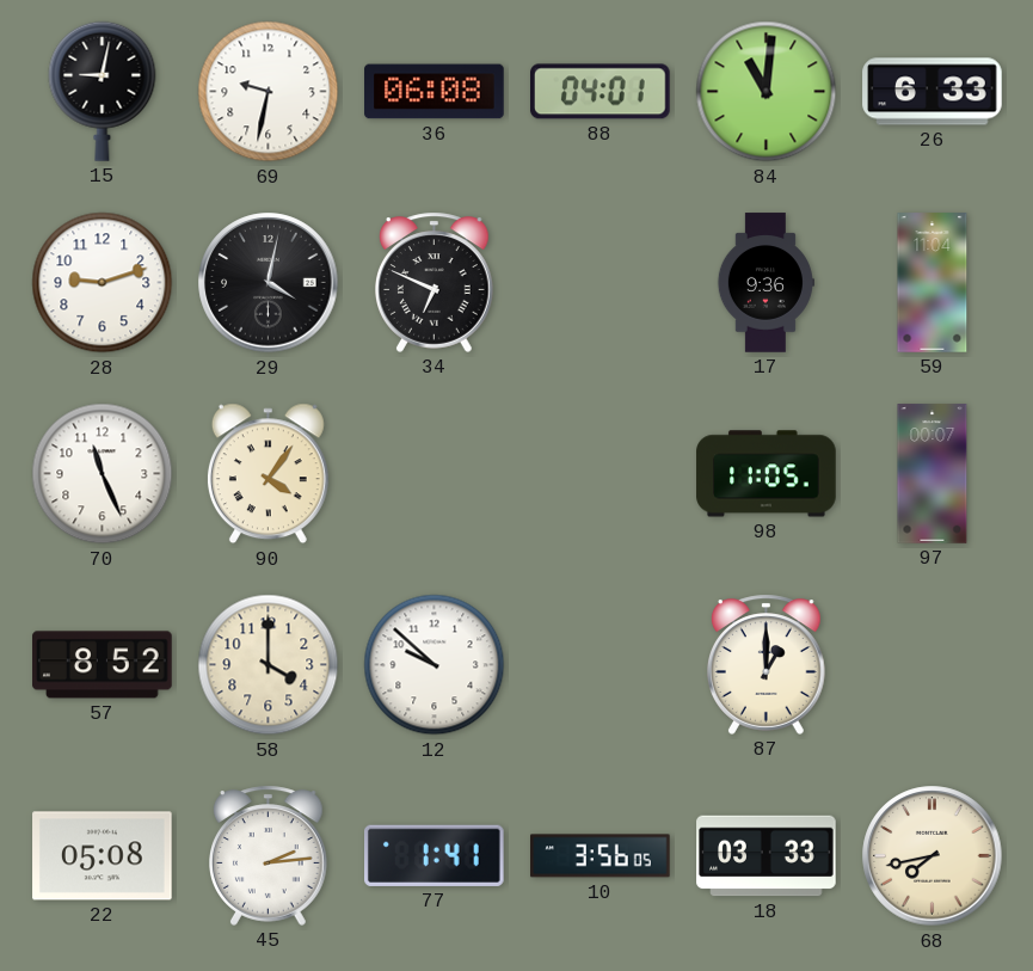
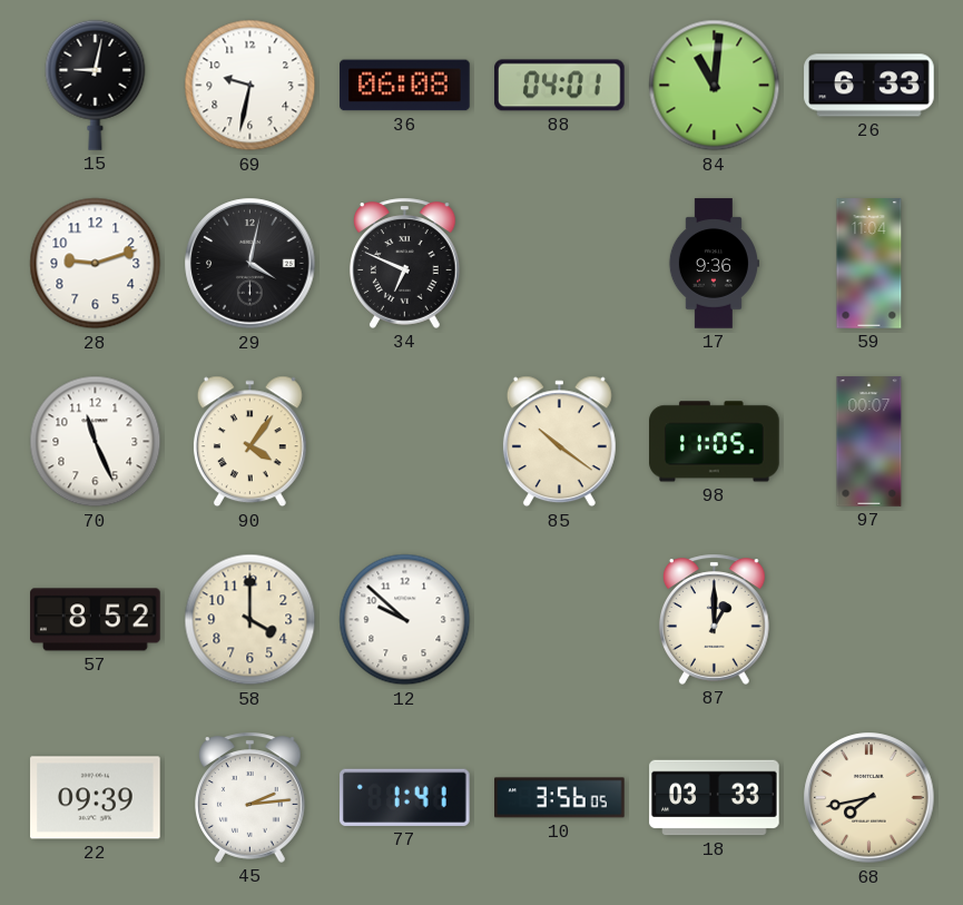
85: none -> 10:21
22: 05:08 -> 09:39
